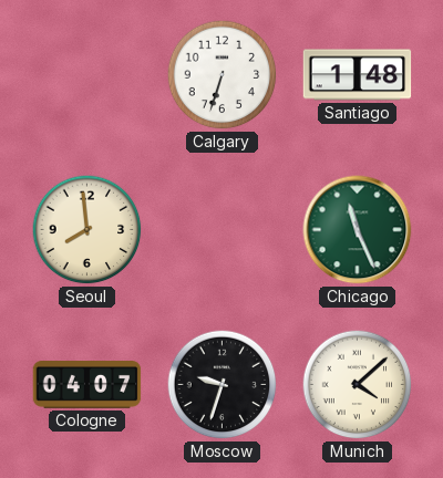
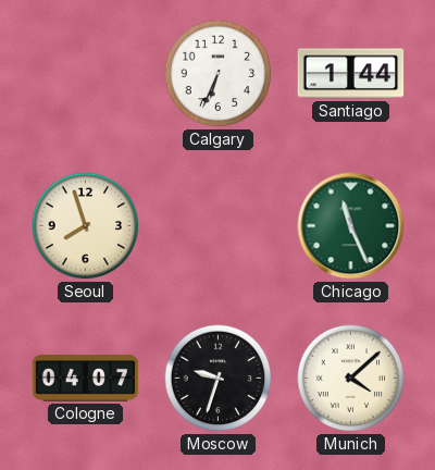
Calgary: 6:33 -> 6:34
Santiago: 1:48 -> 1:44
Seoul: 7:59 -> 7:57
